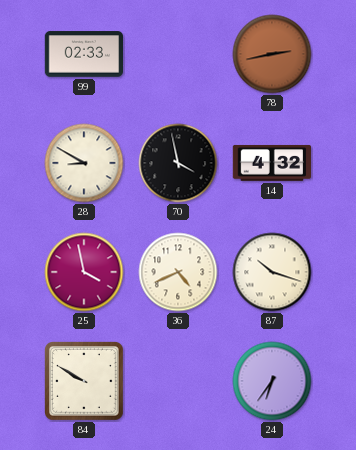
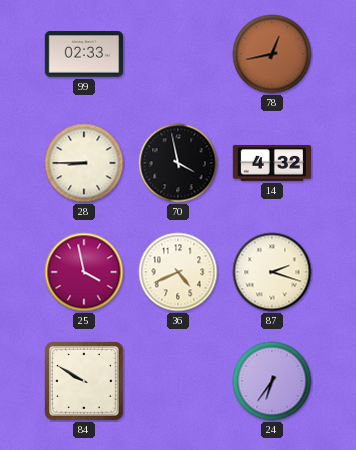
78: 2:43 -> 12:43
28: 8:50 -> 8:45
87: 10:18 -> 2:18
